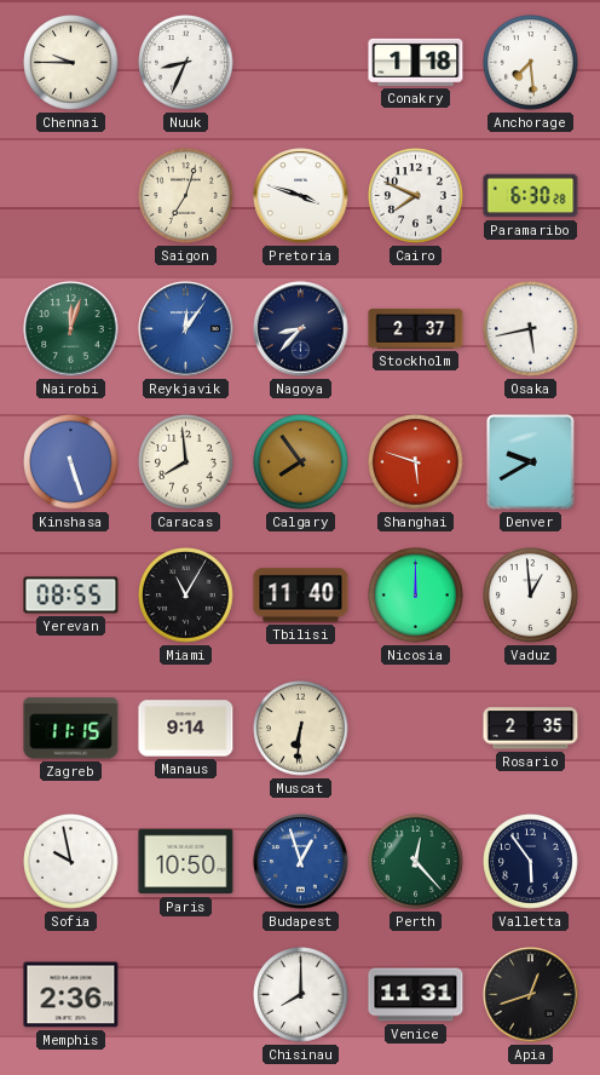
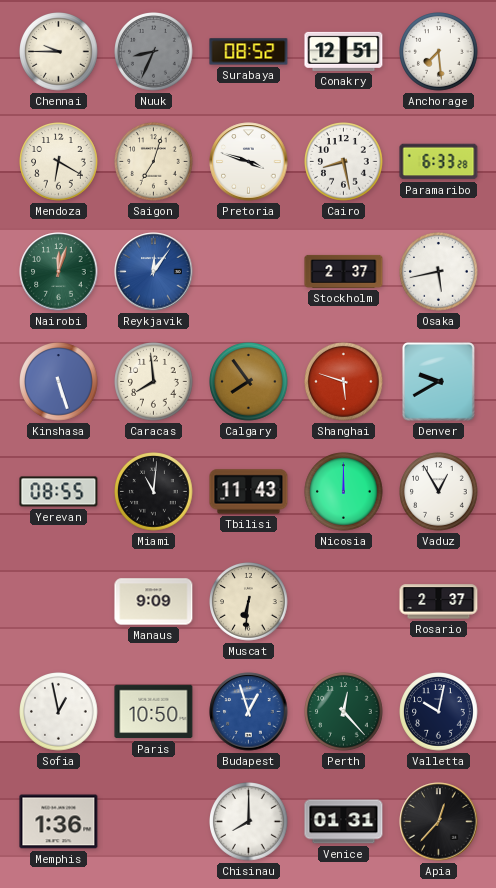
Nuuk dial: white -> grey
Surabaya: none -> 08:52
Conakry: 1:18 -> 12:51
Mendoza: none -> 6:20
Cairo: 7:49 -> 8:28
Paramaribo: 6:30 -> 6:33
Nagoya: 8:37 -> none
Miami: 11:05 -> 11:01
Tbilisi: 11:40 -> 11:43
Vaduz: 12:59 -> 12:55
Zagreb: 11:15 -> none
Manaus: 9:14 -> 9:09
Rosario: 2:35 -> 2:37
Sofia: 9:58 -> 12:58
Valletta: 5:54 -> 10:02
Memphis: 2:36 -> 1:36
Venice: 11:31 -> 01:31
Apia: 12:42 -> 12:37
